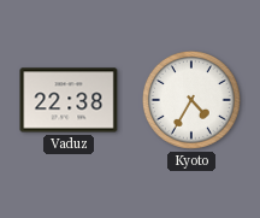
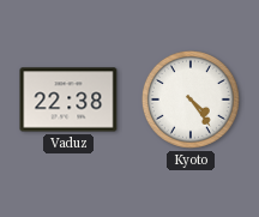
Kyoto: 4:35 -> 4:24
